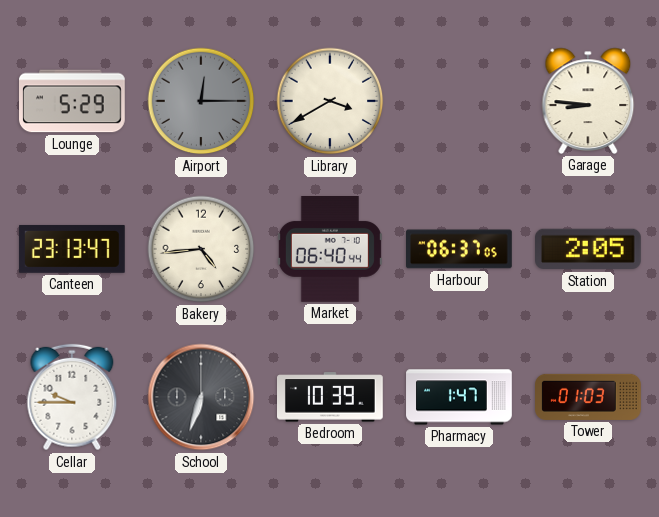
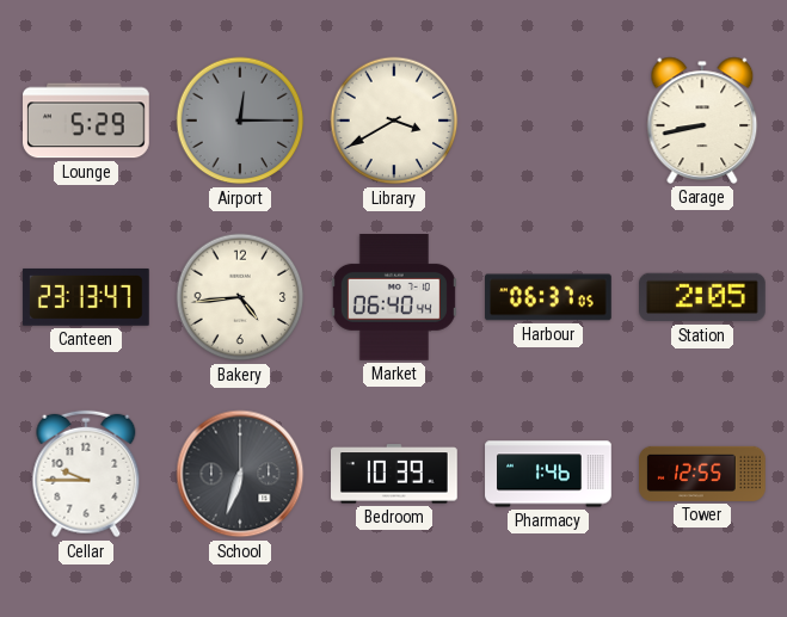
Garage: 8:46 -> 8:43
Pharmacy: 1:47 -> 1:46
Tower: 01:03 -> 12:55
